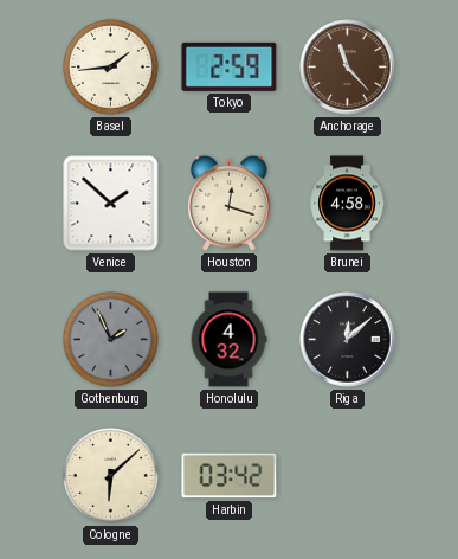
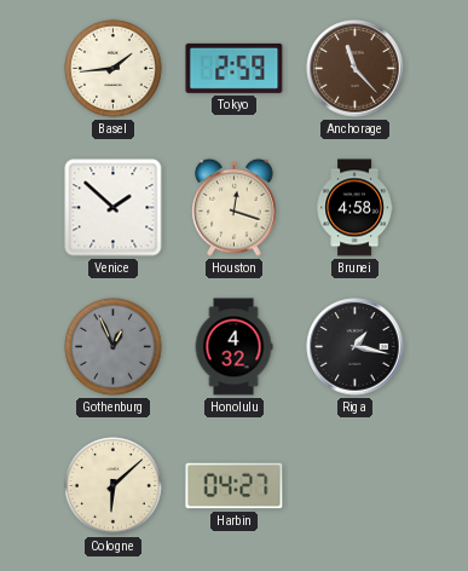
Gothenburg: 1:56 -> 12:56
Riga: 12:08 -> 1:17
Harbin: 03:42 -> 04:27
